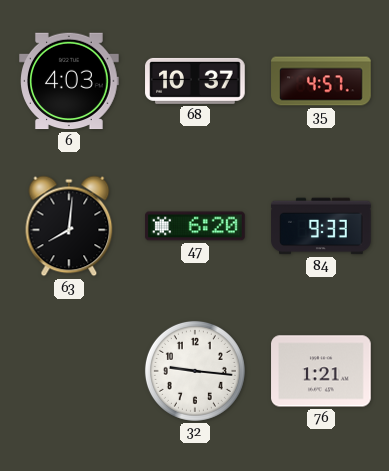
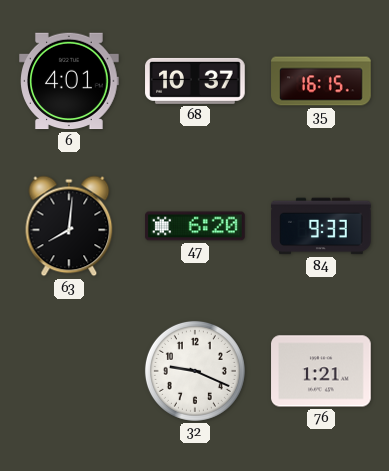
6: 4:03 -> 4:01
35: 4:57 -> 16:15
32: 9:16 -> 9:19
